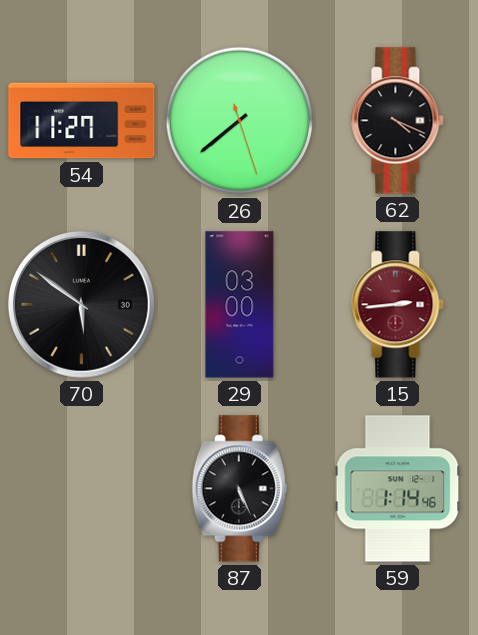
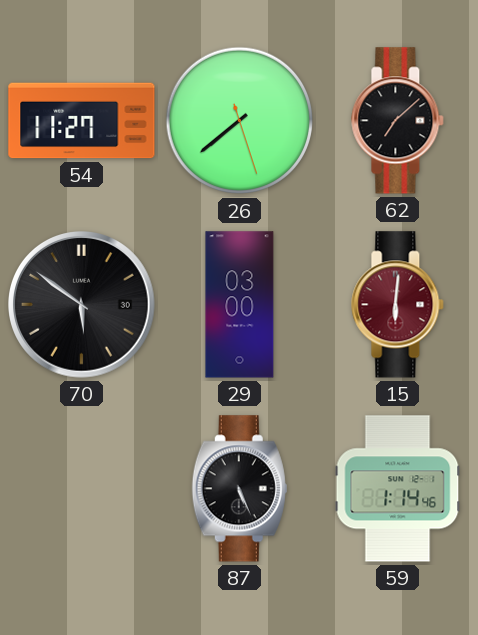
62: 4:19 -> 7:08
15: 2:44 -> 6:01
